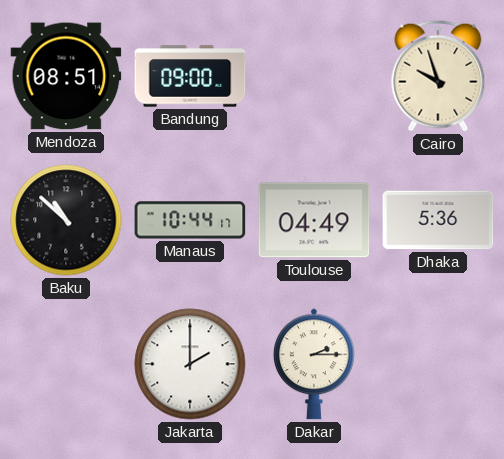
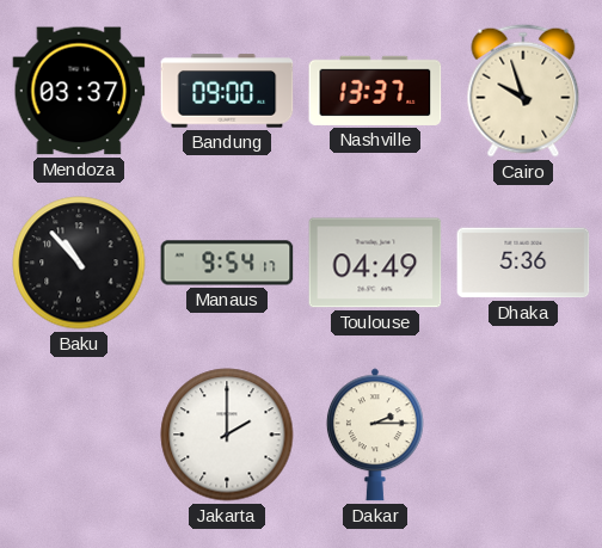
Mendoza: 08:51 -> 03:37
Nashville: none -> 13:37
Baku: 10:52 -> 10:53
Manaus: 10:44 -> 9:54
